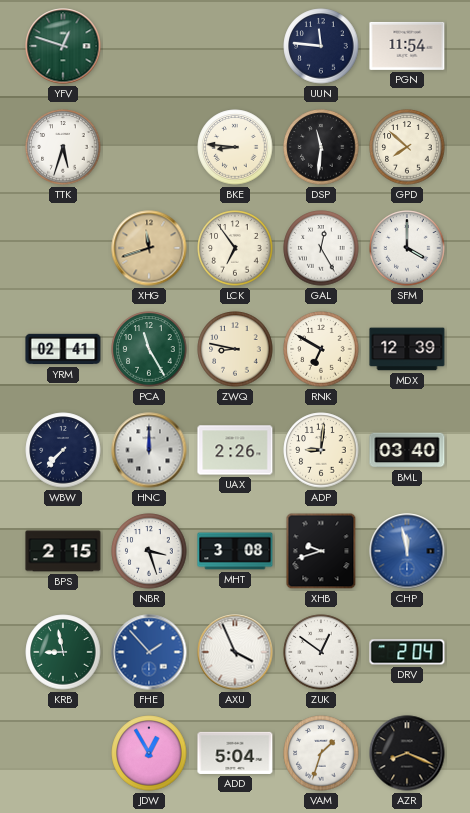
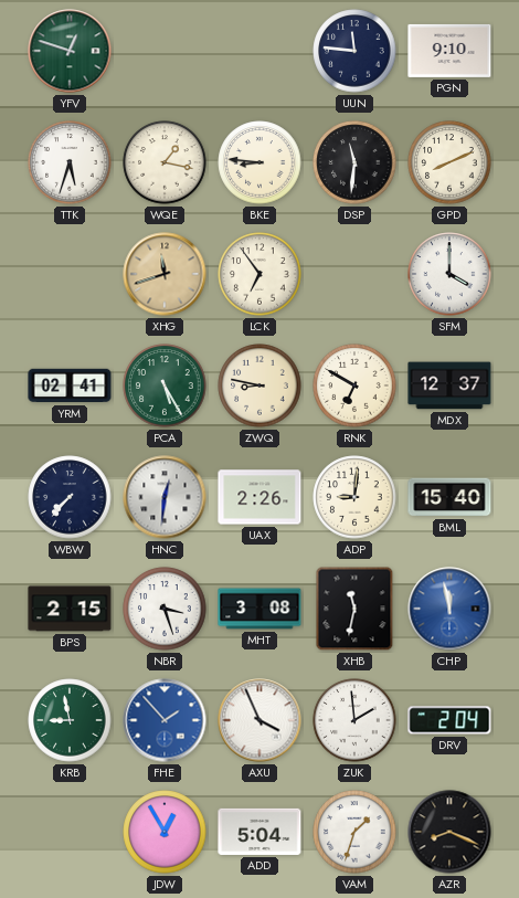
PGN: 11:54 -> 9:10
WQE: none -> 1:17
GPD: 7:52 -> 8:11
GAL: 12:25 -> none
PCA: 11:25 -> 5:25
MDX: 12:39 -> 12:37
HNC: 12:00 -> 12:31
BML: 03:40 -> 15:40
XHB: 9:42 -> 11:32
ZUK: 12:51 -> 1:59
